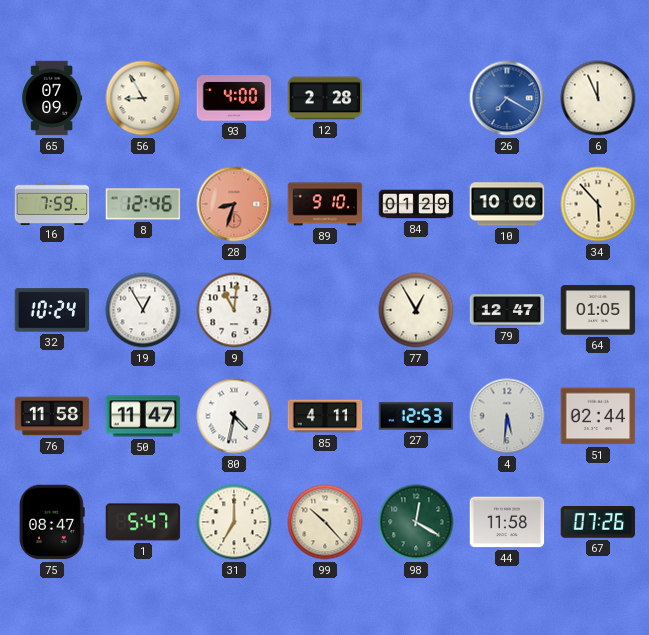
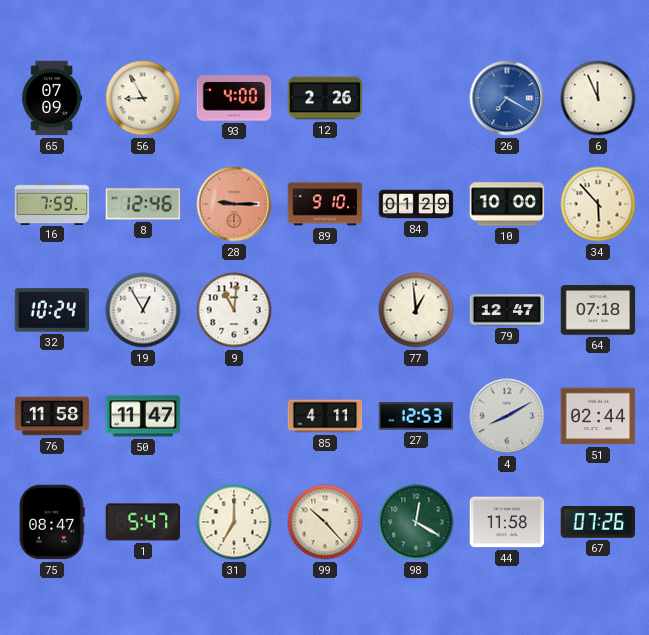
12: 2:28 -> 2:26
28: 8:33 -> 9:15
77: 12:55 -> 12:59
64: 01:05 -> 07:18
80: 4:32 -> none
4: 5:31 -> 8:10
